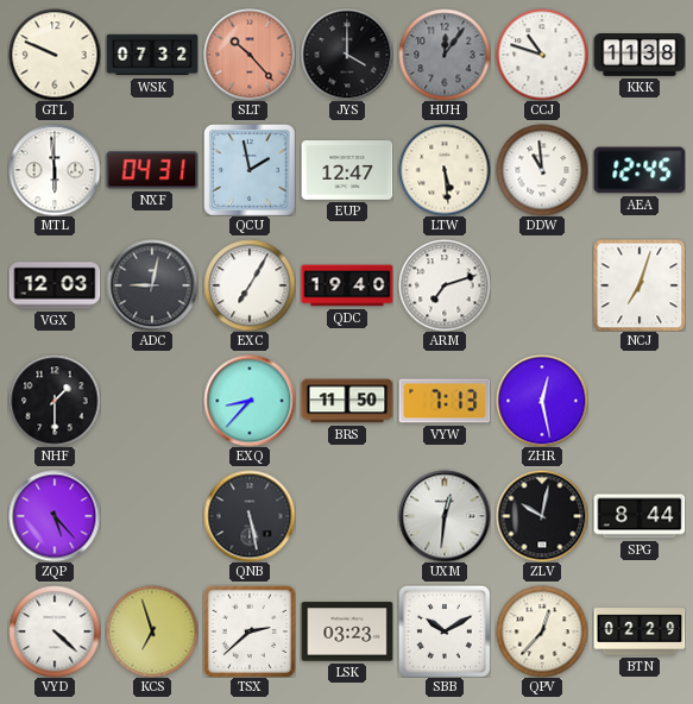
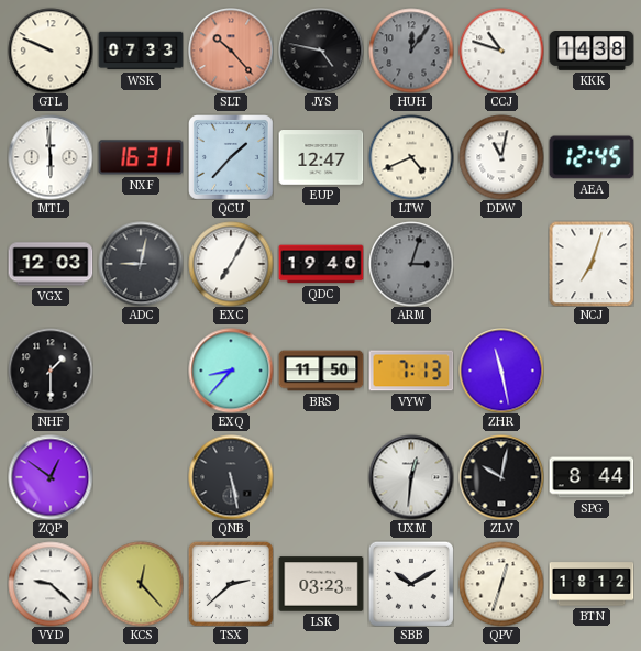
WSK: 07:32 -> 07:33
JYS: 4:00 -> 4:47
KKK: 11:38 -> 14:38
NXF: 04:31 -> 16:31
QCU: 1:58 -> 1:37
LTW: 5:29 -> 4:41
DDW: 10:59 -> 11:02
ARM: 7:12 -> 3:03
ARM dial: white -> grey
ZHR: 12:28 -> 11:28
ZQP: 5:23 -> 12:51
VYD: 4:22 -> 9:22
KCS: 6:57 -> 12:23
QPV: 12:37 -> 12:33
BTN: 02:29 -> 18:12
